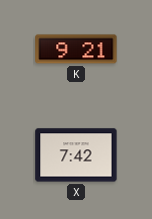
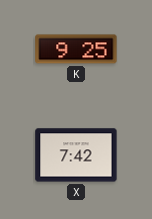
K: 9:21 -> 9:25
